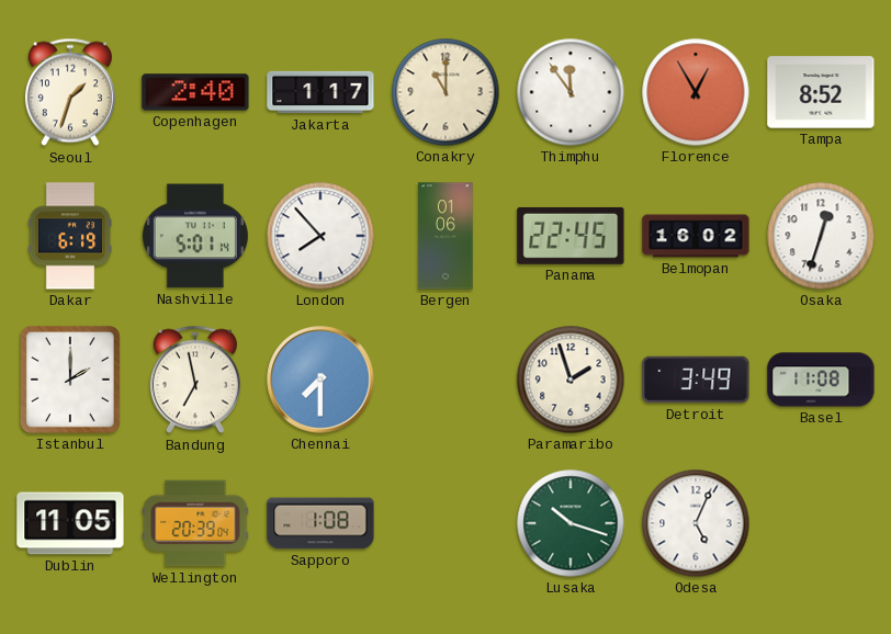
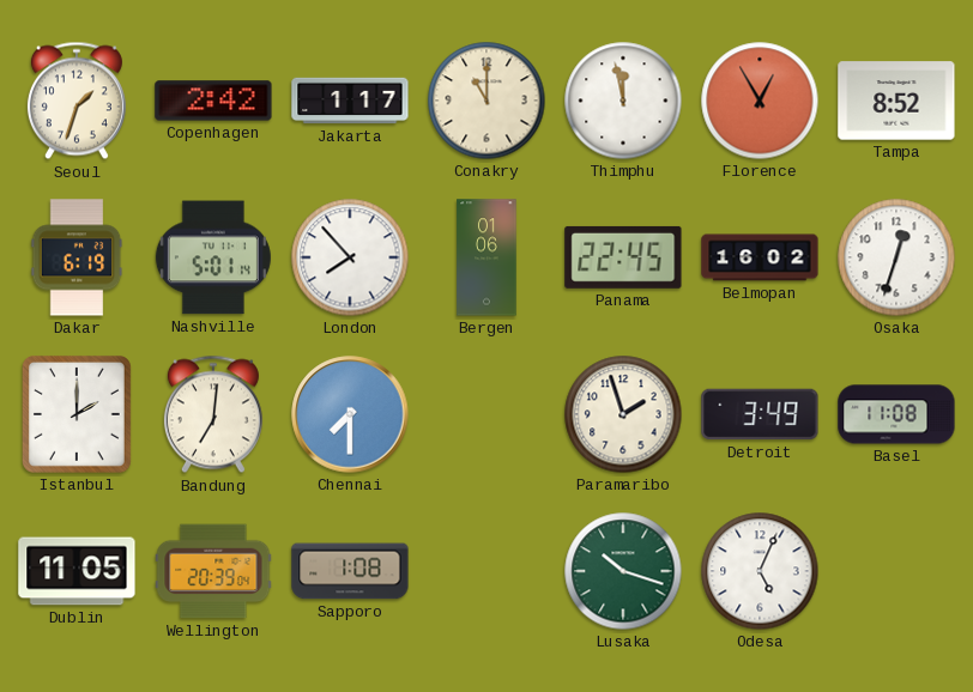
Copenhagen: 2:40 -> 2:42
Thimphu: 11:54 -> 11:58
Bandung: 6:58 -> 7:01
